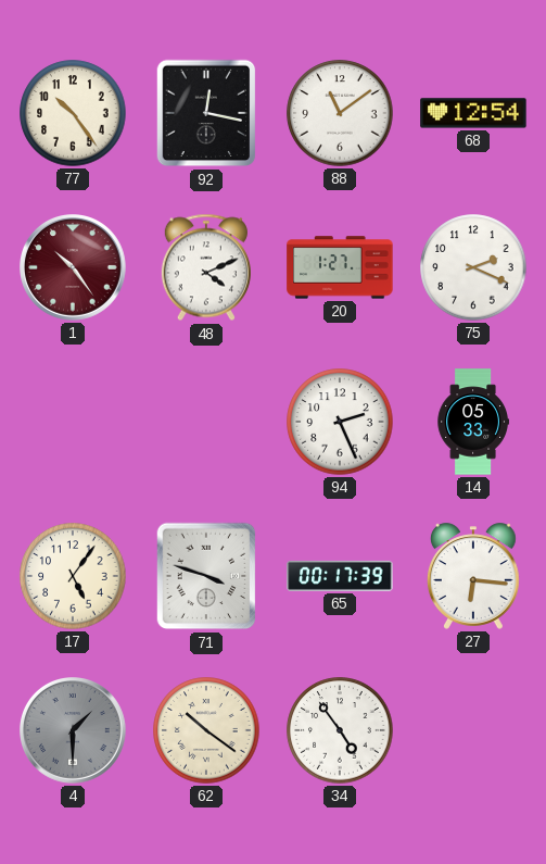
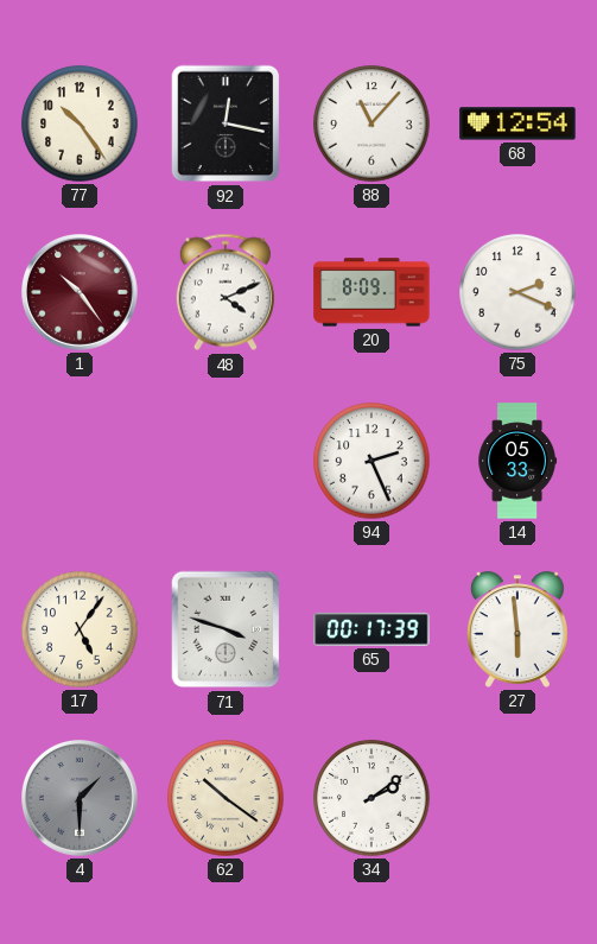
88: 11:09 -> 11:07
20: 1:27 -> 8:09
27: 6:16 -> 5:59
34: 4:54 -> 2:09
